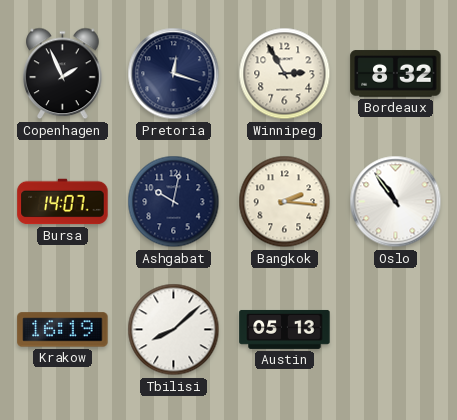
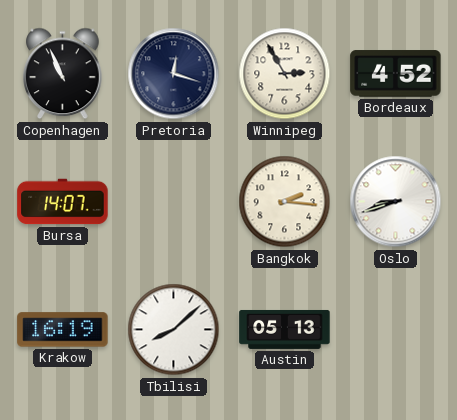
Copenhagen: 1:56 -> 10:56
Bordeaux: 8:32 -> 4:52
Ashgabat: 10:02 -> none
Oslo: 10:54 -> 8:42
